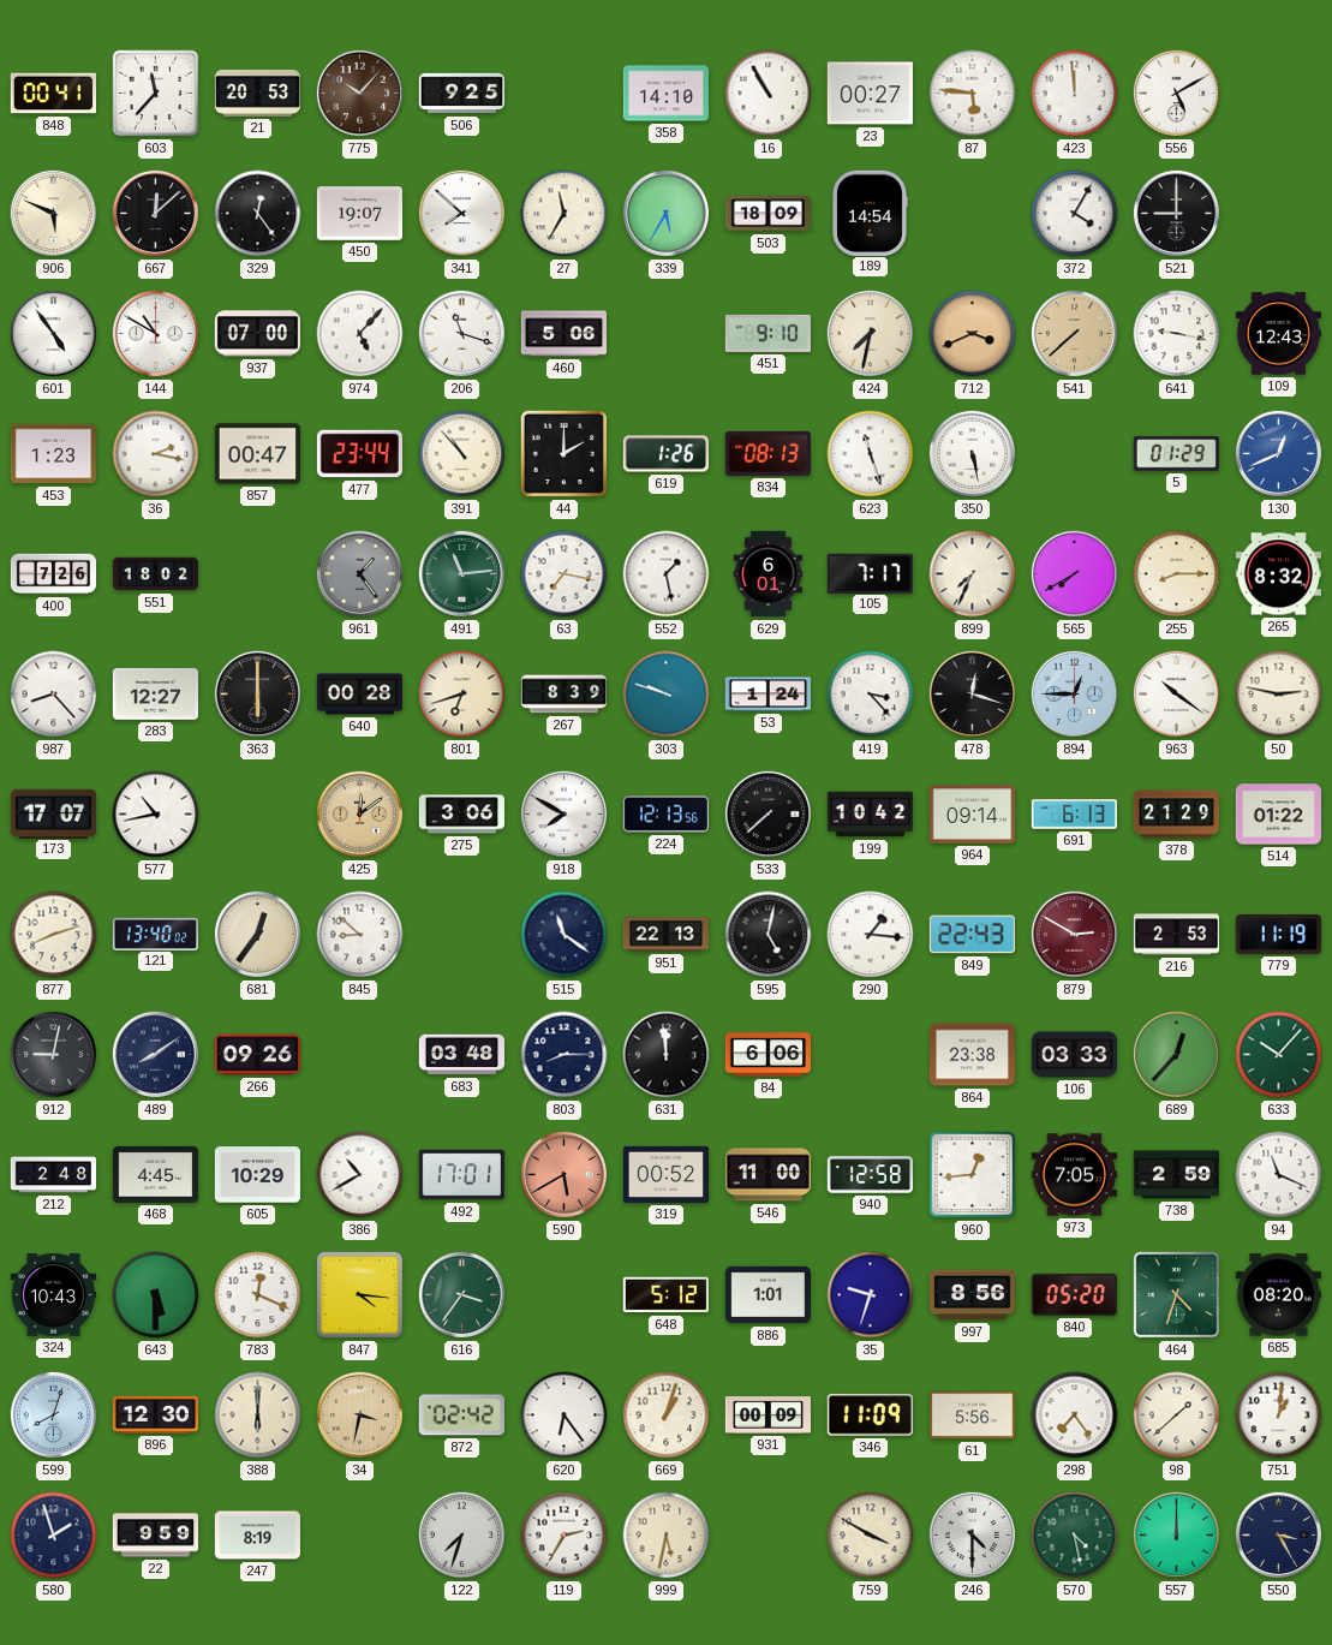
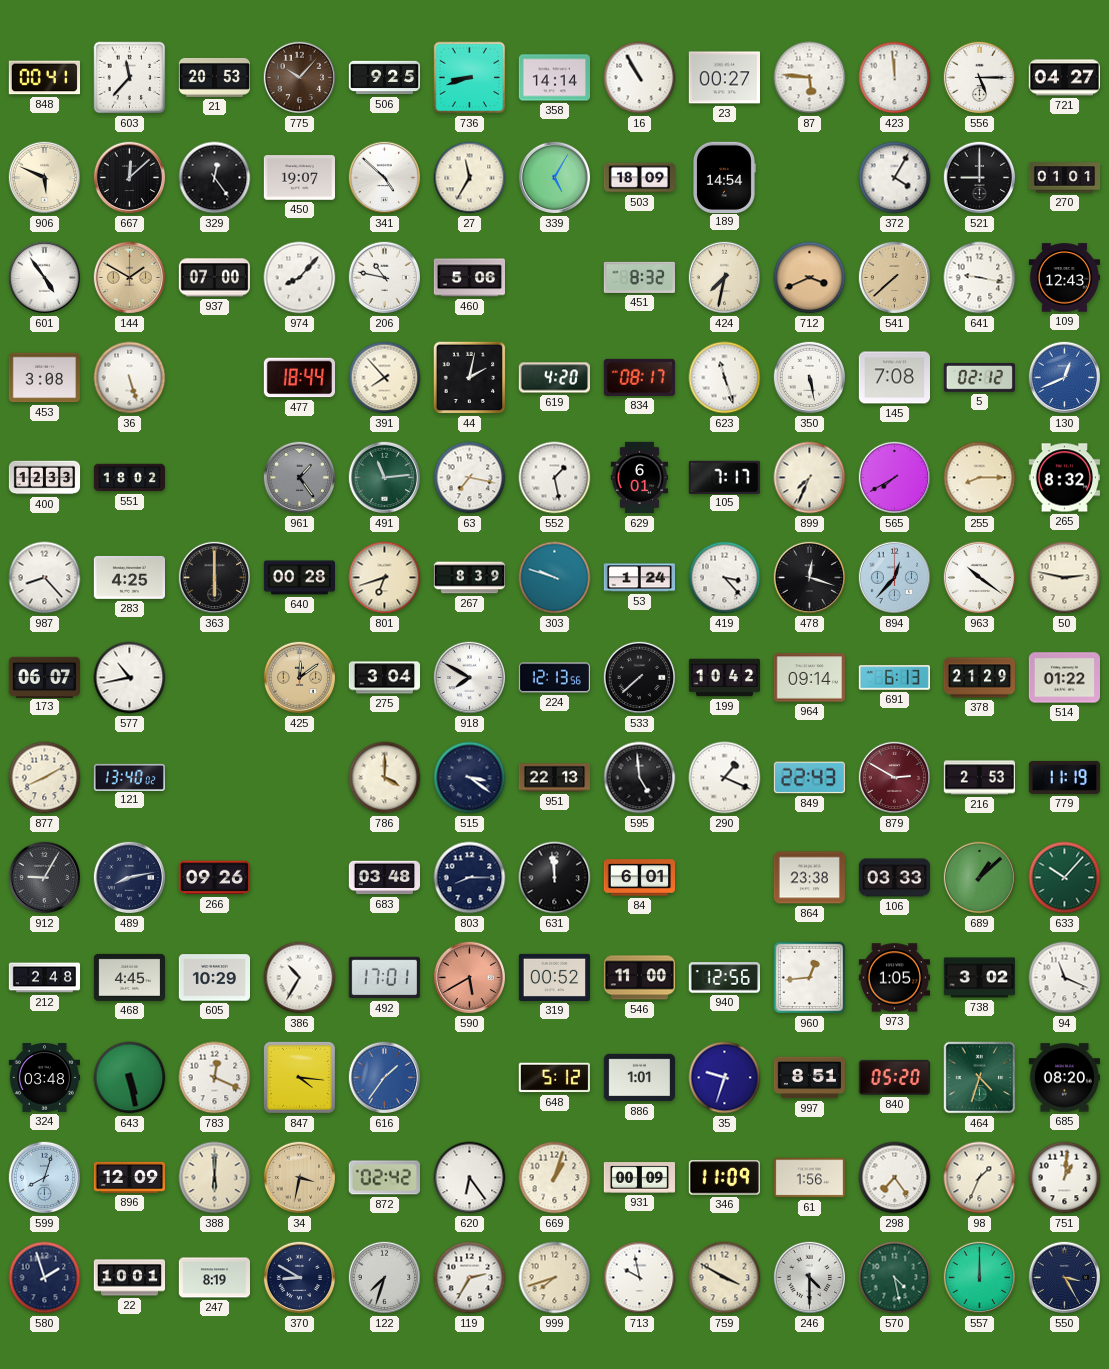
736: none -> 8:42
358: 14:10 -> 14:14
556: 5:10 -> 5:15
721: none -> 04:27
341: 7:52 -> 4:52
339: 5:35 -> 5:05
270: none -> 01:01
144: 10:50 -> 1:50
144 dial: white -> champagne
974: 5:07 -> 8:07
206: 11:18 -> 10:47
451: 9:10 -> 8:32
453: 1:23 -> 3:08
36: 2:17 -> 5:27
857: 00:47 -> none
477: 23:44 -> 18:44
391: 10:53 -> 7:53
44: 2:00 -> 2:02
619: 1:26 -> 4:20
834: 08:13 -> 08:17
145: none -> 7:08
5: 01:29 -> 02:12
400: 7:26 -> 12:33
283: 12:27 -> 4:25
894: 12:45 -> 12:37
173: 17:07 -> 06:07
275: 3:06 -> 3:04
877: 8:12 -> 8:10
681: 12:36 -> none
845: 8:52 -> none
786: none -> 4:00
515: 11:21 -> 3:21
595: 5:02 -> 4:59
290: 1:16 -> 1:19
912: 9:02 -> 9:05
489: 8:09 -> 8:13
84: 6:06 -> 6:01
689: 12:37 -> 1:08
386: 10:40 -> 10:35
940: 12:58 -> 12:56
973: 7:05 -> 1:05
738: 2:59 -> 3:02
324: 10:43 -> 03:48
643: 5:30 -> 5:28
616: 3:36 -> 1:36
616 dial: green -> blue
997: 8:56 -> 8:51
896: 12:30 -> 12:09
61: 5:56 -> 1:56
98: 1:38 -> 1:34
22: 9:59 -> 10:01
370: none -> 8:50
999: 5:32 -> 7:42
713: none -> 9:58
